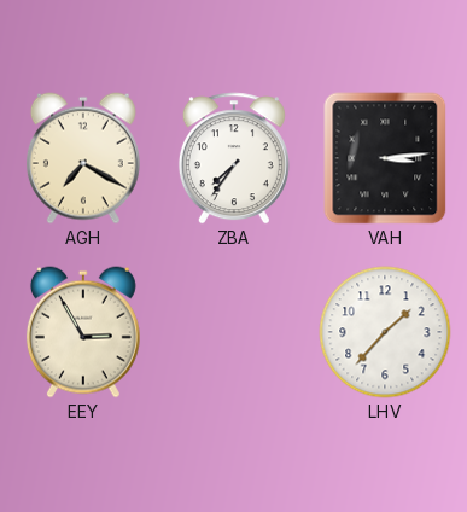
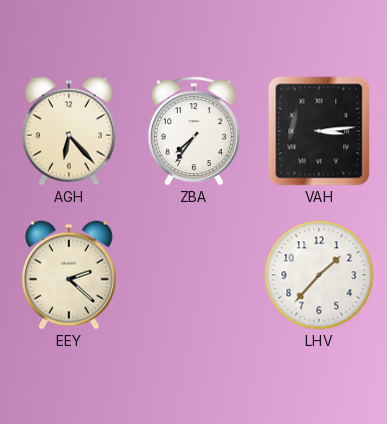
AGH: 7:20 -> 6:23
EEY: 2:55 -> 2:22
